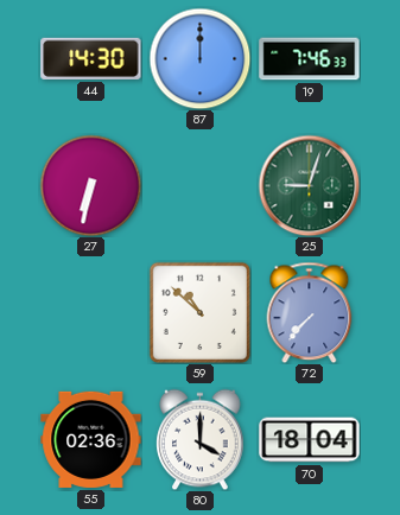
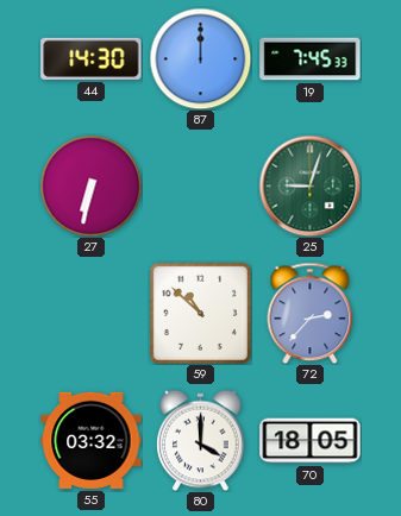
19: 7:46 -> 7:45
72: 7:37 -> 2:37
55: 02:36 -> 03:32
70: 18:04 -> 18:05
